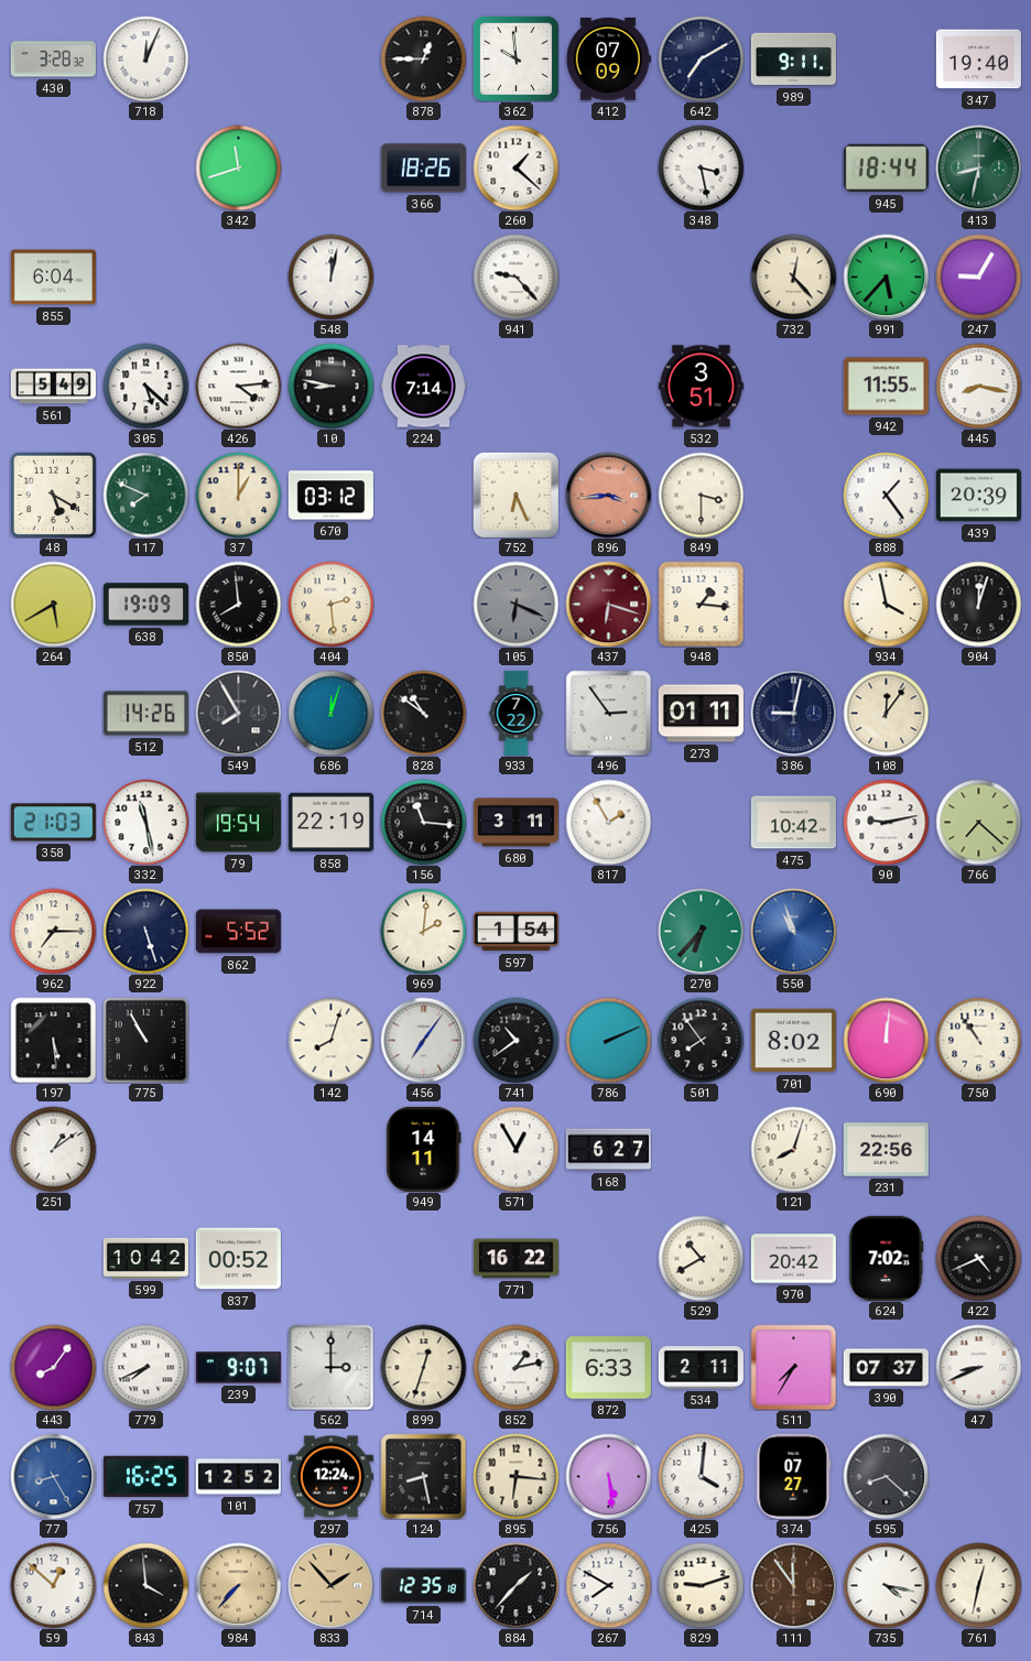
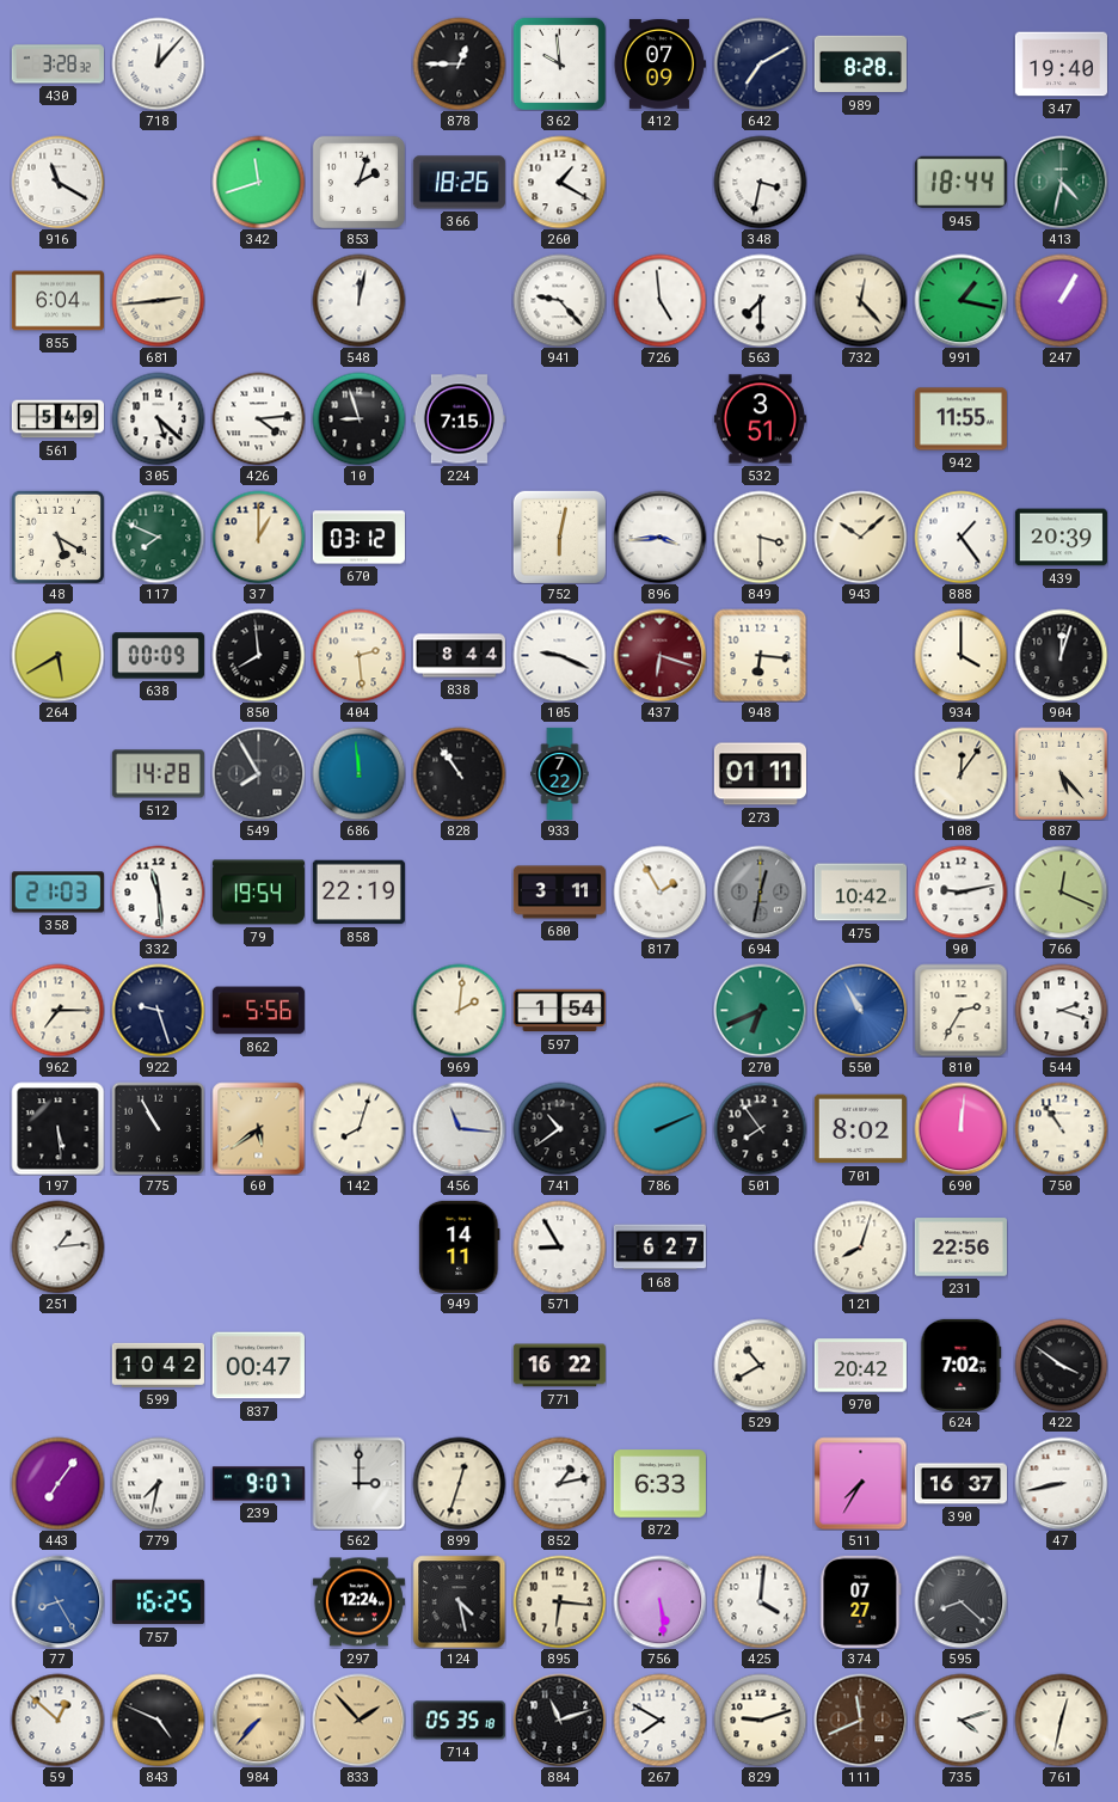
718: 12:04 -> 12:07
989: 9:11 -> 8:28
916: none -> 11:20
853: none -> 2:03
260: 1:22 -> 1:20
348: 3:28 -> 3:32
413: 8:32 -> 4:32
681: none -> 2:44
726: none -> 4:59
563: none -> 7:30
991: 5:37 -> 1:17
247: 9:05 -> 1:05
10: 8:47 -> 8:57
224: 7:14 -> 7:15
445: 8:17 -> none
752: 6:26 -> 6:02
896 dial: salmon -> white
943: none -> 10:08
638: 19:09 -> 00:09
838: none -> 8:44
105: 6:19 -> 9:19
105 dial: grey -> white
948: 1:16 -> 6:16
934: 3:58 -> 4:00
512: 14:26 -> 14:28
686: 12:03 -> 11:59
828: 10:51 -> 10:54
496: 2:54 -> none
386: 9:02 -> none
887: none -> 5:23
332: 11:28 -> 11:29
156: 11:16 -> none
694: none -> 12:32
766: 7:22 -> 12:19
922: 5:27 -> 9:27
862: 5:52 -> 5:56
270: 6:37 -> 6:41
550: 10:57 -> 10:55
810: none -> 2:35
544: none -> 2:18
60: none -> 5:39
456: 7:06 -> 11:16
251: 1:09 -> 1:14
571: 12:55 -> 8:55
837: 00:52 -> 00:47
422: 4:41 -> 3:51
443: 8:06 -> 7:06
779: 7:41 -> 7:32
534: 2:11 -> none
390: 07:37 -> 16:37
47: 8:41 -> 8:43
101: 12:52 -> none
124: 8:28 -> 4:28
843: 3:59 -> 4:49
714: 12:35 -> 05:35
884: 1:37 -> 11:12
111: 11:54 -> 11:41
735: 4:17 -> 4:12
